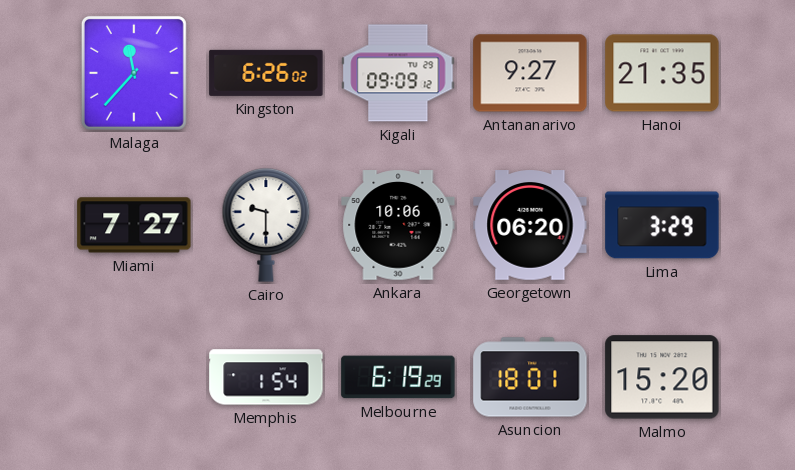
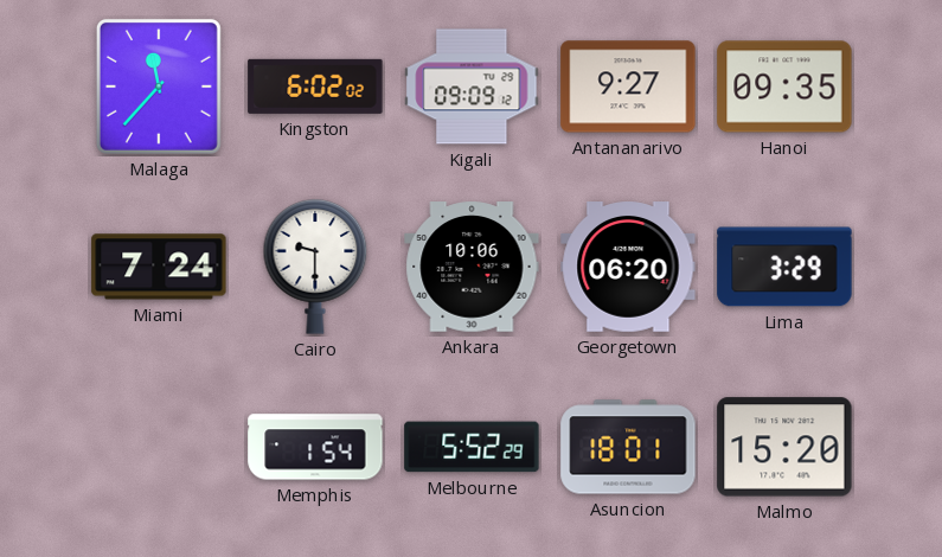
Kingston: 6:26 -> 6:02
Hanoi: 21:35 -> 09:35
Miami: 7:27 -> 7:24
Melbourne: 6:19 -> 5:52
